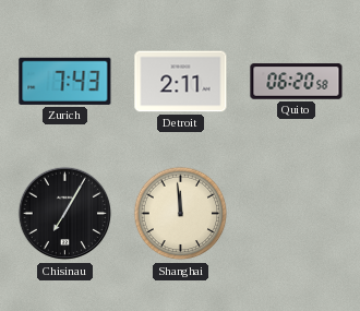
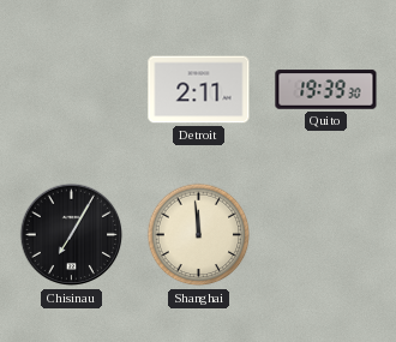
Zurich: 7:43 -> none
Quito: 06:20 -> 19:39
